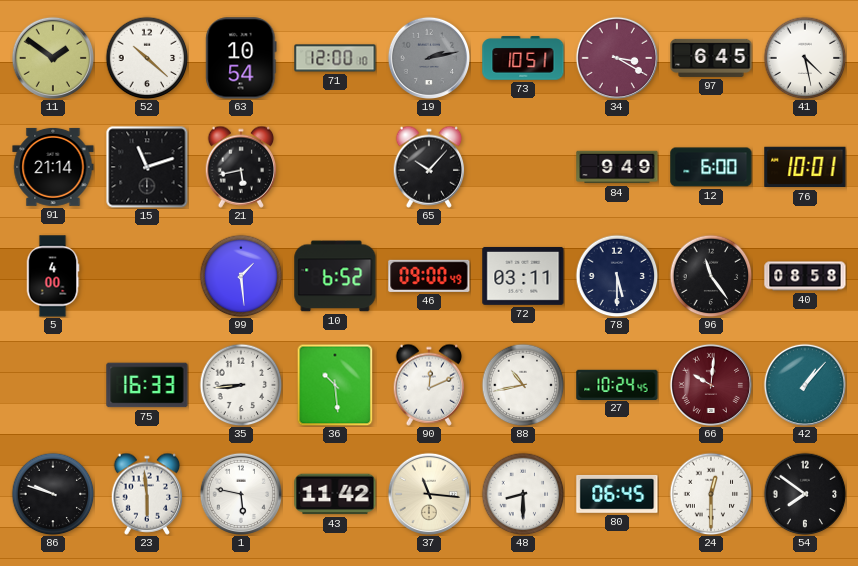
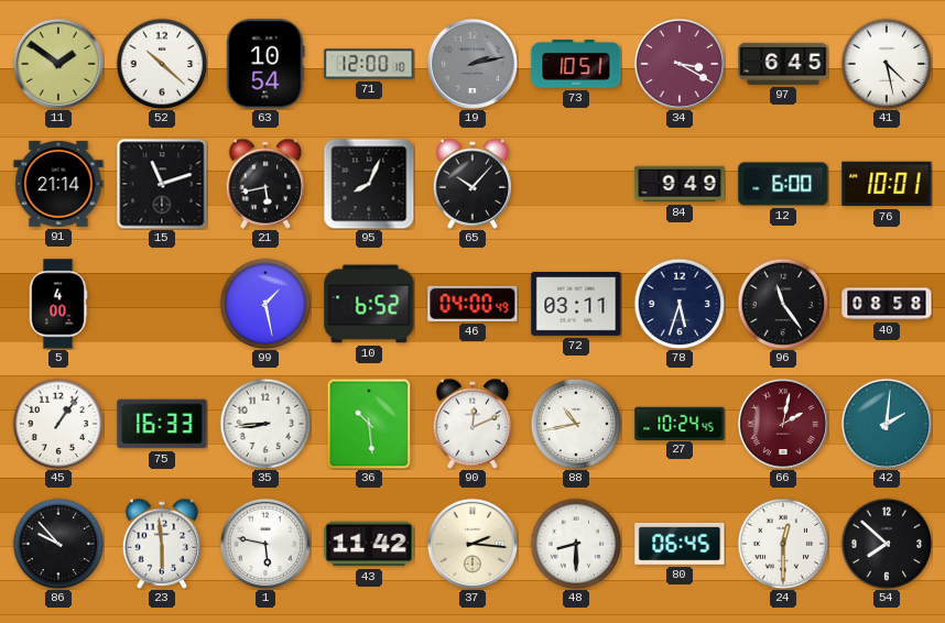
95: none -> 8:04
99: 1:29 -> 1:28
46: 09:00 -> 04:00
78: 5:30 -> 5:33
45: none -> 1:06
66: 10:01 -> 2:02
42: 1:07 -> 2:01
86: 9:48 -> 9:53
37: 11:16 -> 2:16
54: 7:51 -> 7:52
